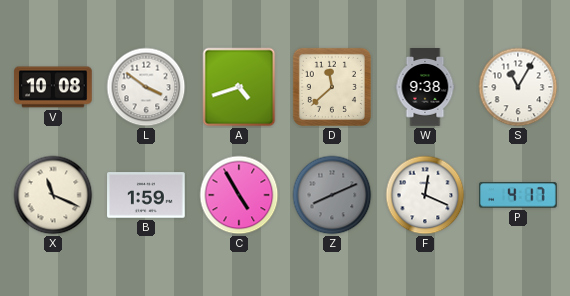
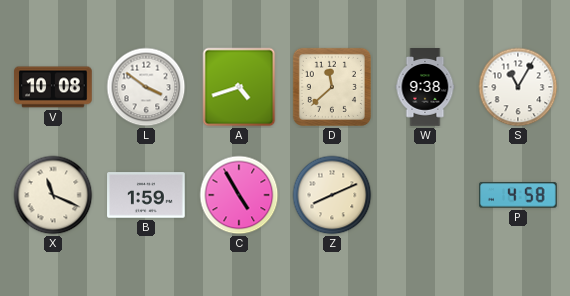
Z dial: grey -> cream
F: 12:19 -> none
P: 4:17 -> 4:58
